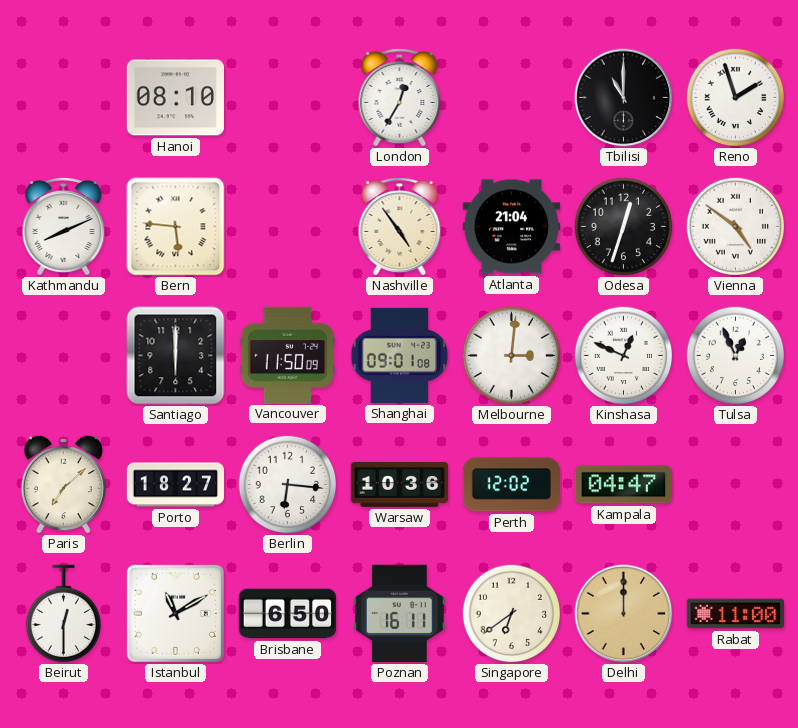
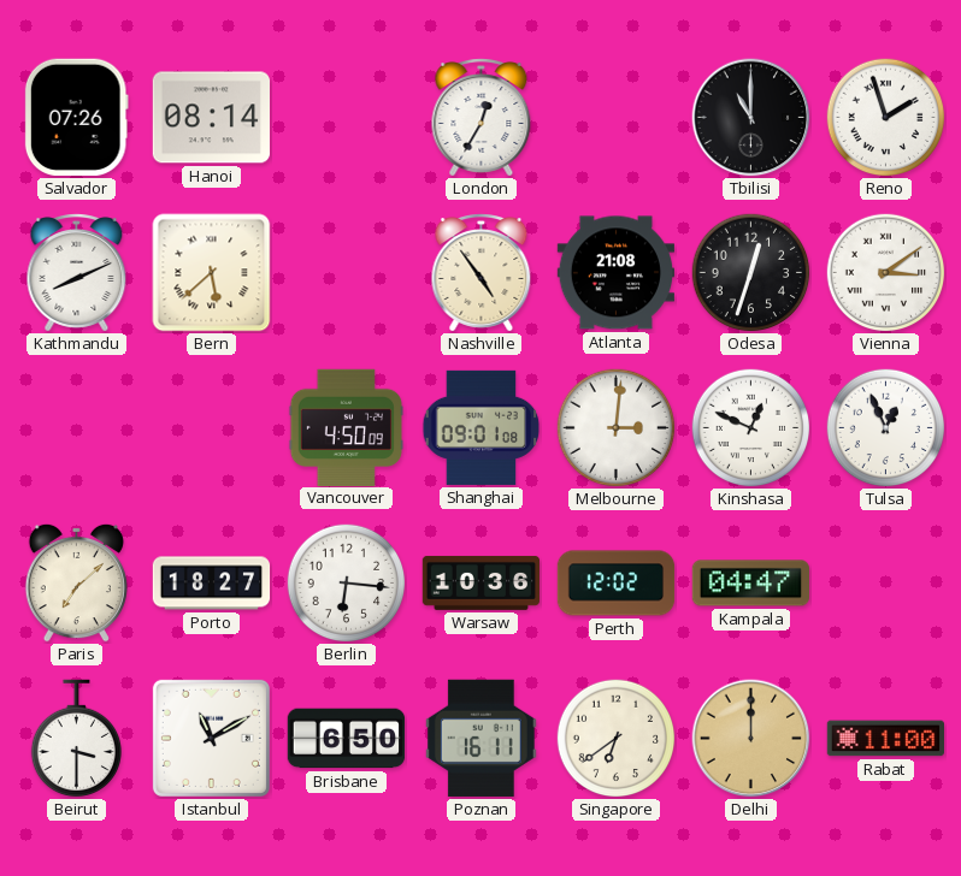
Salvador: none -> 07:26
Hanoi: 08:10 -> 08:14
Bern: 5:46 -> 5:38
Atlanta: 21:04 -> 21:08
Vienna: 4:51 -> 3:09
Santiago: 6:00 -> none
Vancouver: 11:50 -> 4:50
Beirut: 12:30 -> 3:30
